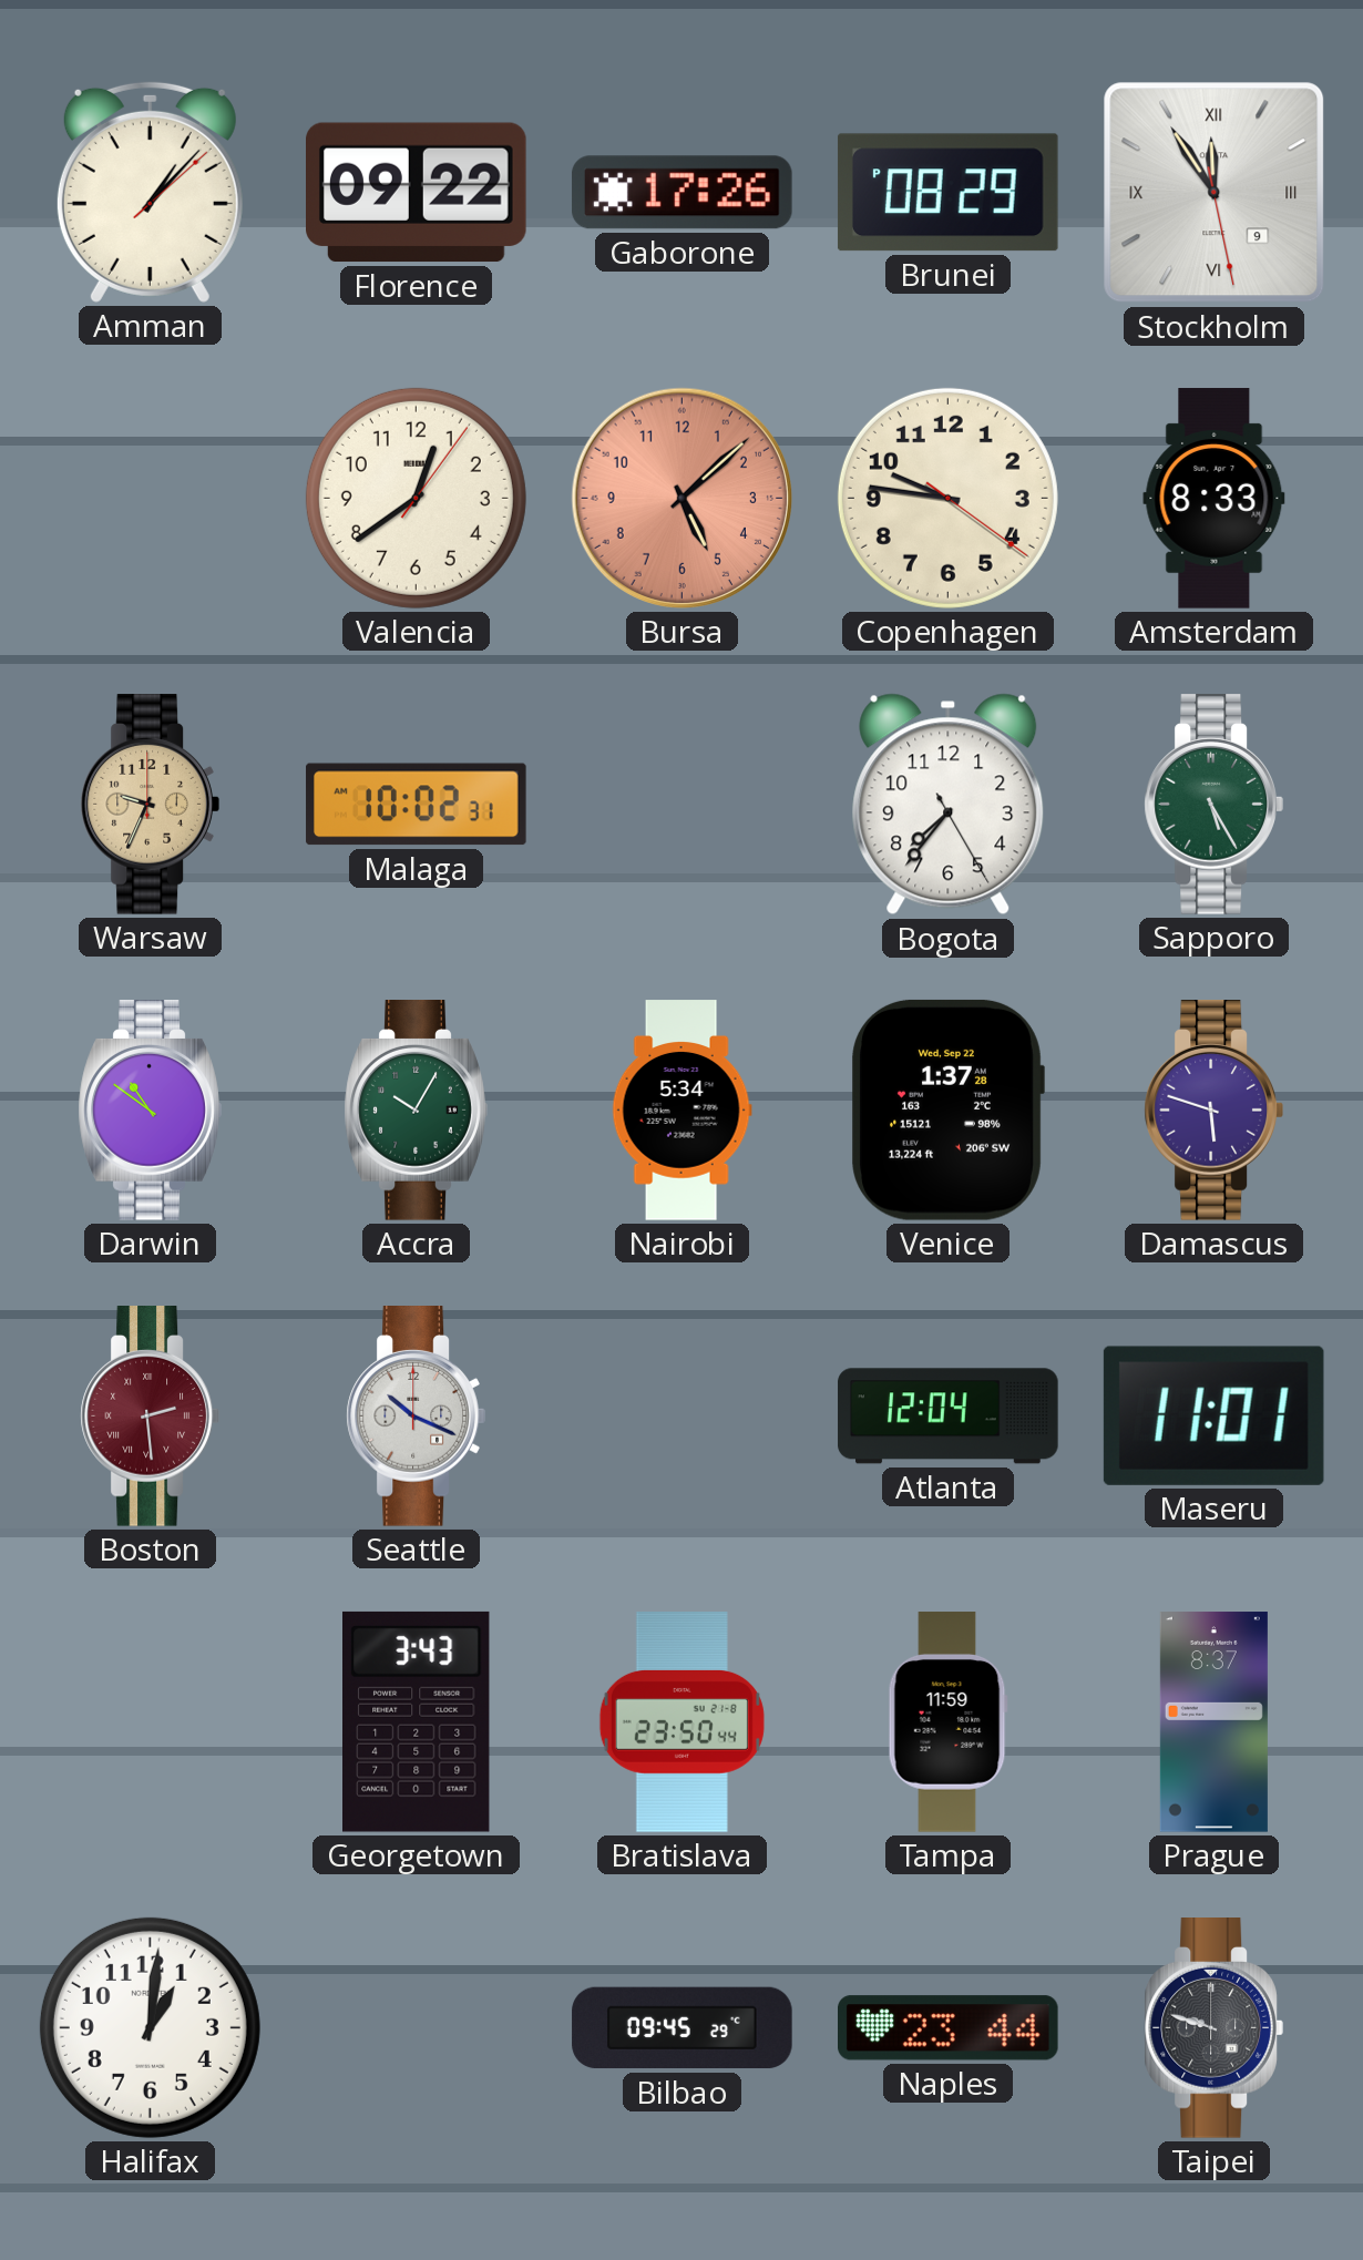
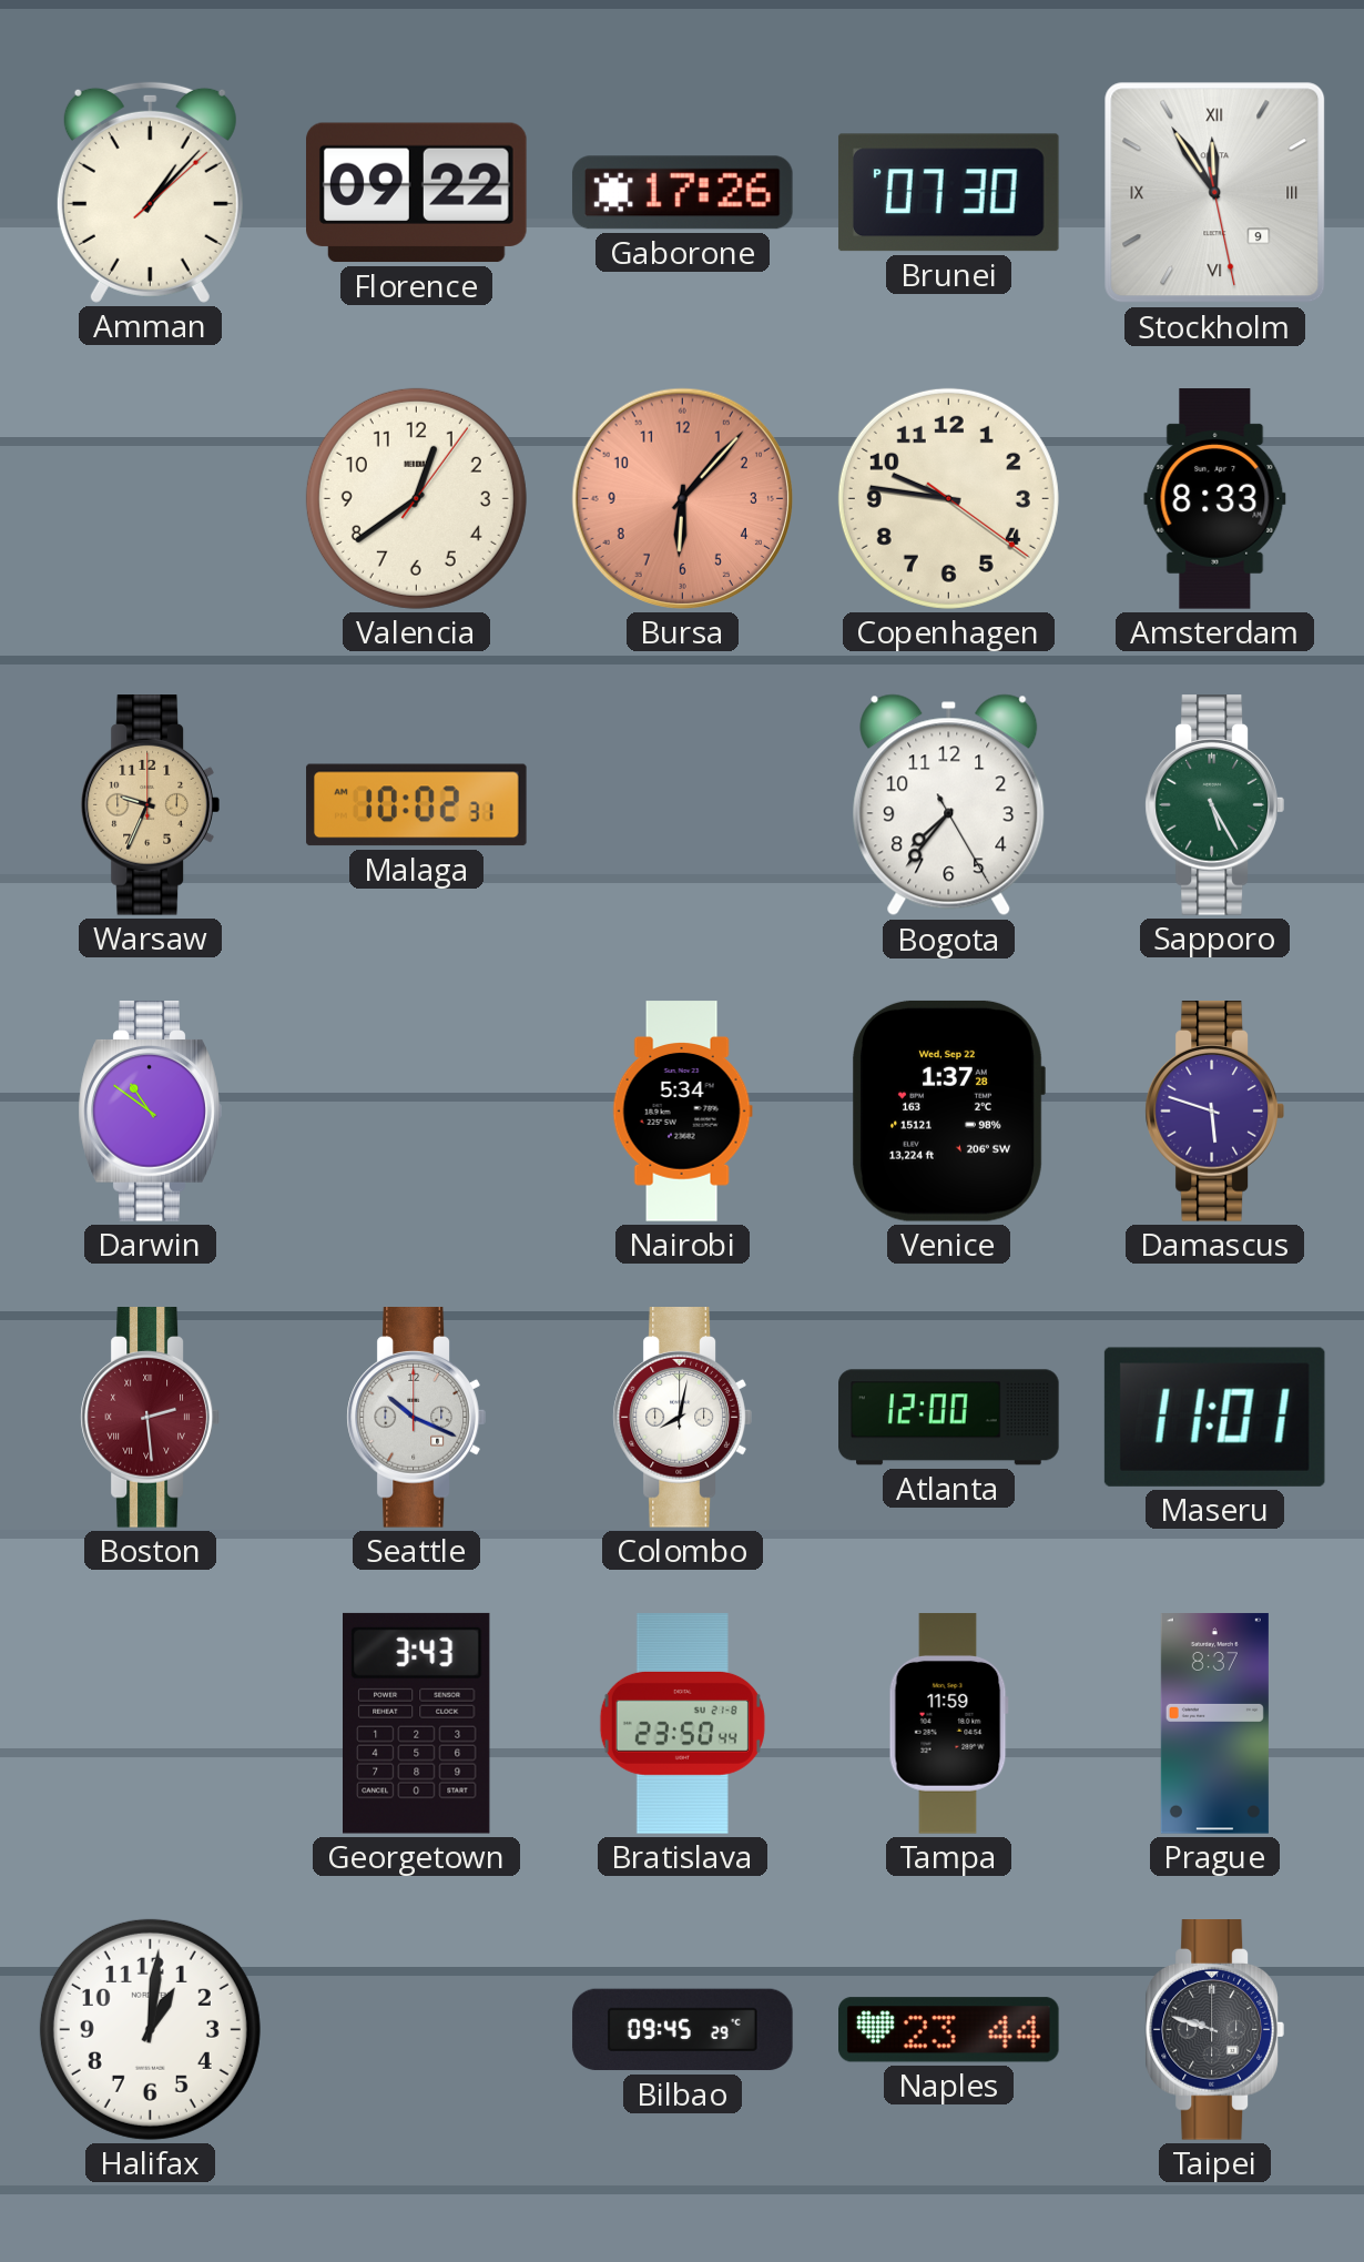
Brunei: 08:29 -> 07:30
Bursa: 5:08 -> 6:07
Accra: 10:05 -> none
Colombo: none -> 8:02
Atlanta: 12:04 -> 12:00
